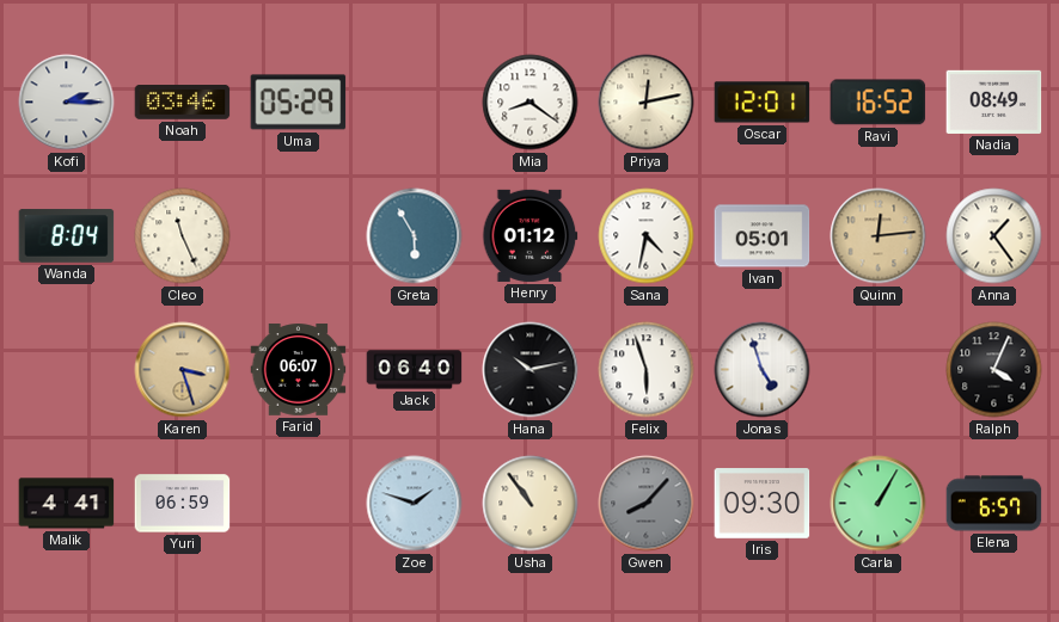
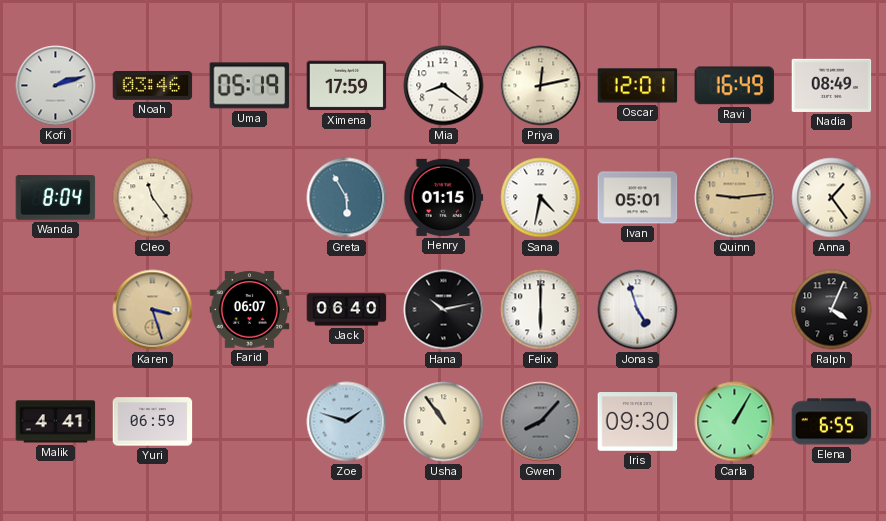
Kofi: 2:15 -> 2:12
Uma: 05:29 -> 05:19
Ximena: none -> 17:59
Ravi: 16:52 -> 16:49
Cleo: 11:26 -> 11:24
Henry: 01:12 -> 01:15
Quinn: 12:14 -> 9:14
Felix: 5:57 -> 6:00
Elena: 6:57 -> 6:55
